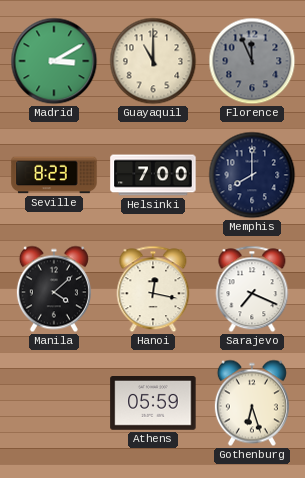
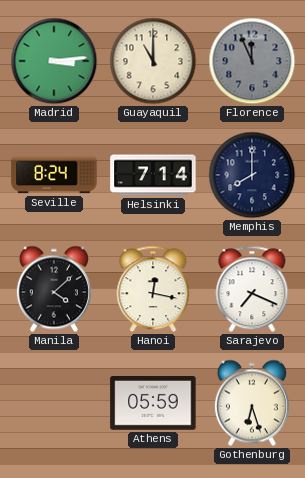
Madrid: 3:10 -> 3:14
Seville: 8:23 -> 8:24
Helsinki: 7:00 -> 7:14
